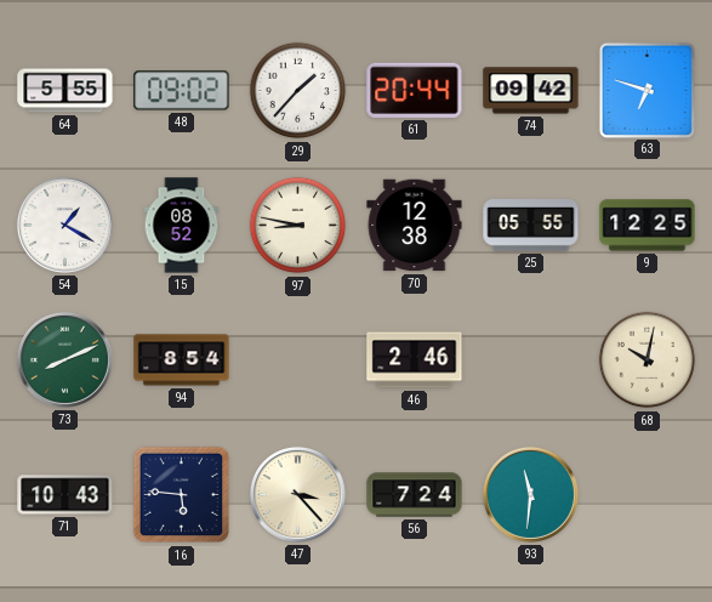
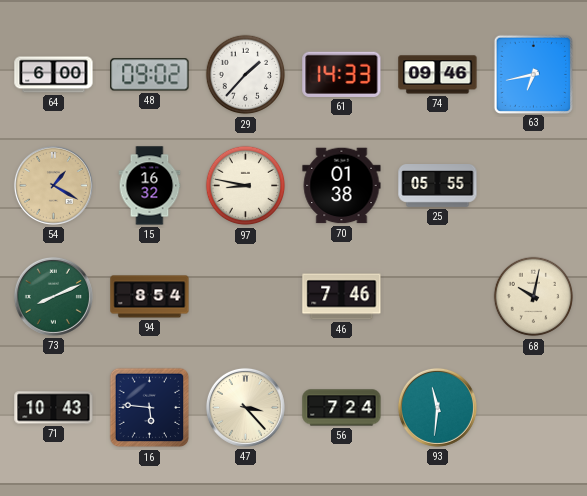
64: 5:55 -> 6:00
61: 20:44 -> 14:33
74: 09:42 -> 09:46
63: 6:48 -> 6:43
54 dial: white -> champagne
15: 08:52 -> 16:32
70: 12:38 -> 01:38
9: 12:25 -> none
46: 2:46 -> 7:46
